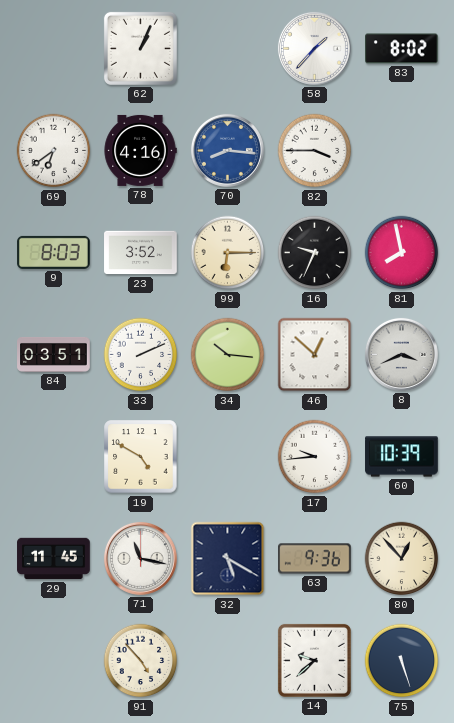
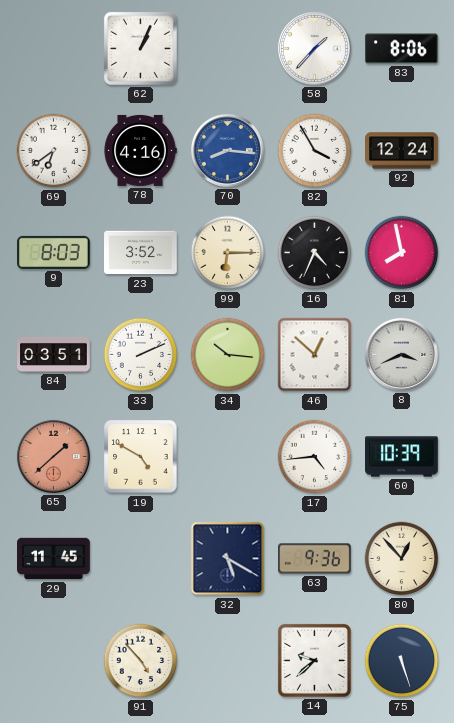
83: 8:02 -> 8:06
82: 3:45 -> 3:55
92: none -> 12:24
16: 9:34 -> 4:34
65: none -> 1:38
17: 9:44 -> 4:44
71: 11:17 -> none
